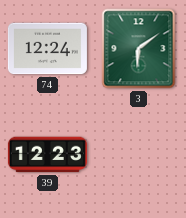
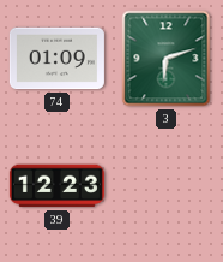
74: 12:24 -> 01:09
3: 6:09 -> 6:12
